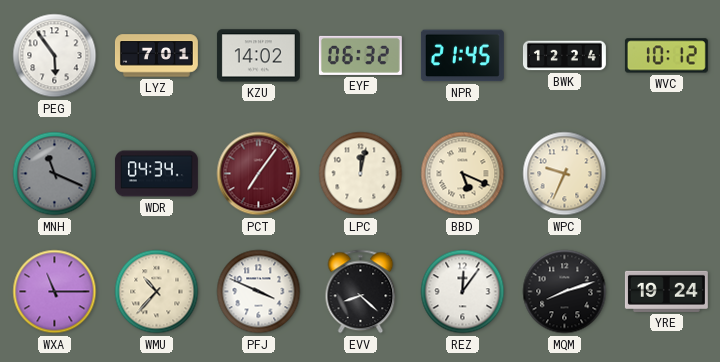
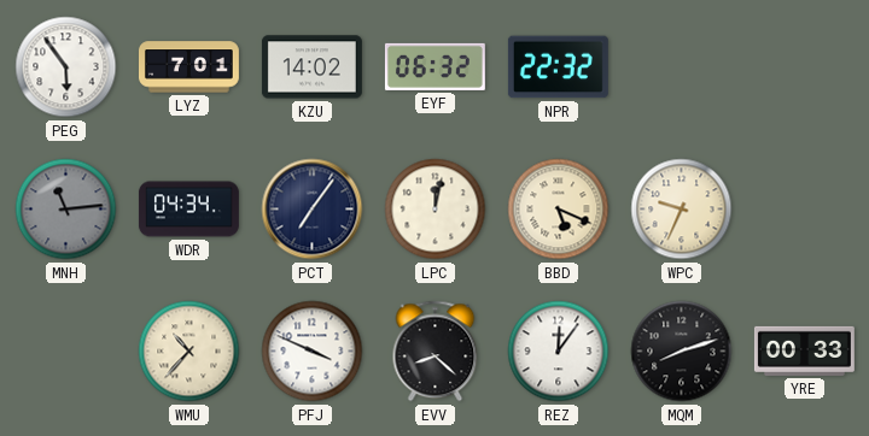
NPR: 21:45 -> 22:32
BWK: 12:24 -> none
WVC: 10:12 -> none
MNH: 11:19 -> 11:14
PCT dial: burgundy -> navy
WXA: 11:15 -> none
YRE: 19:24 -> 00:33
